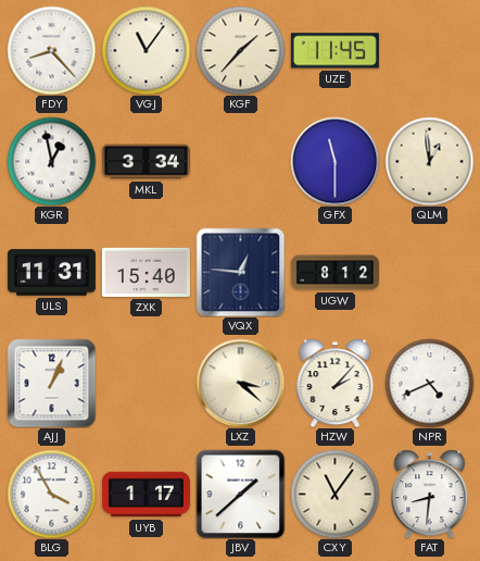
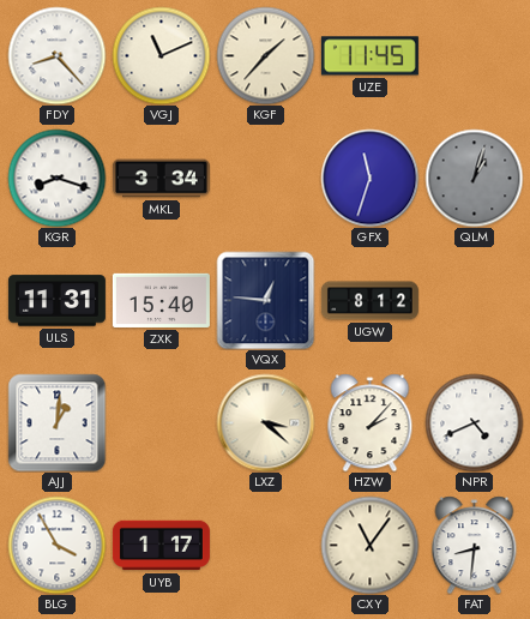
VGJ: 11:06 -> 11:11
KGR: 12:58 -> 8:18
GFX: 11:30 -> 11:33
QLM: 12:59 -> 1:03
QLM dial: cream -> grey
AJJ: 1:04 -> 1:01
JBV: 1:38 -> none
